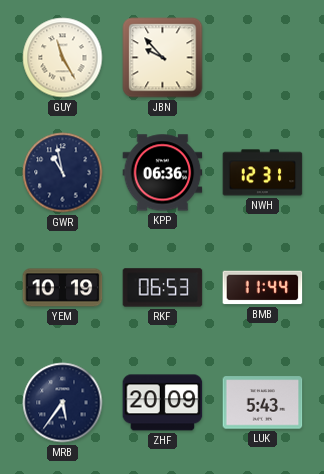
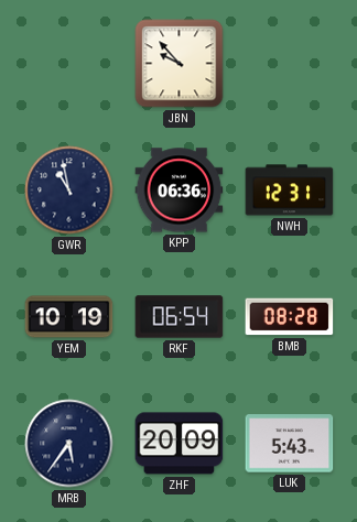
GUY: 11:25 -> none
RKF: 06:53 -> 06:54
BMB: 11:44 -> 08:28
